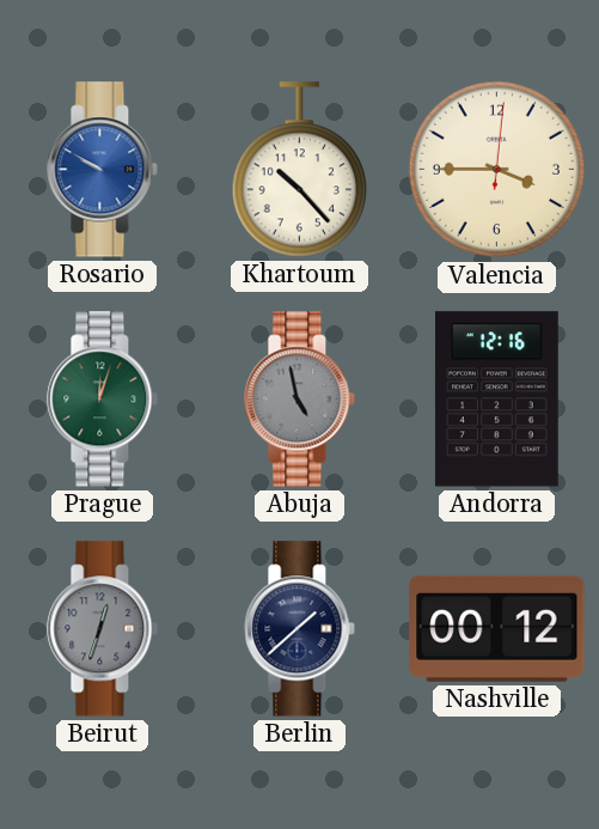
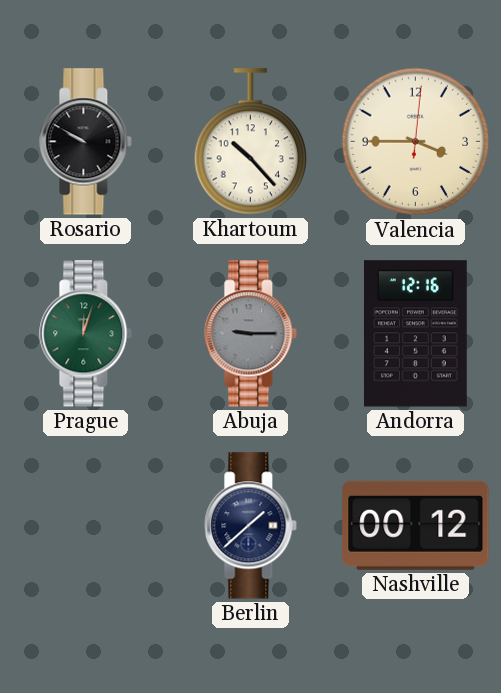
Rosario dial: blue -> black
Abuja: 4:58 -> 9:15
Beirut: 12:33 -> none
